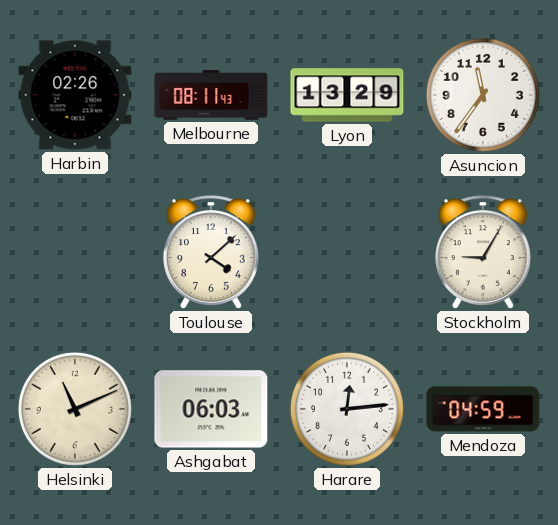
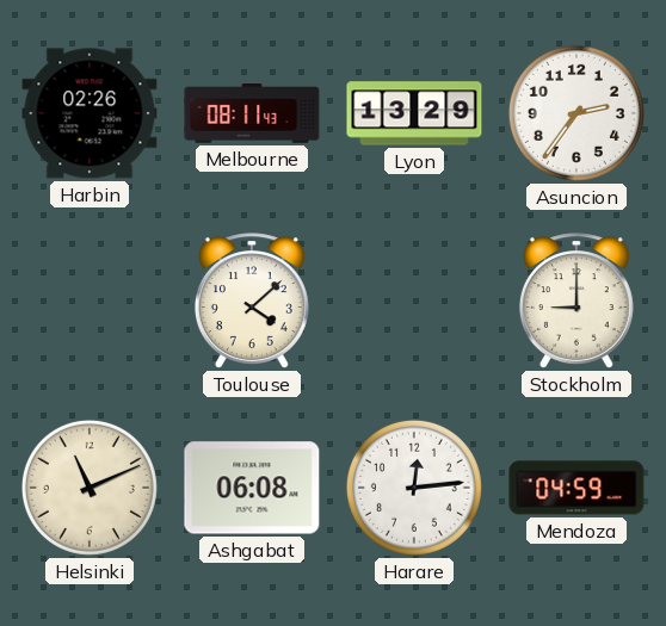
Asuncion: 11:36 -> 2:36
Stockholm: 9:05 -> 9:00
Ashgabat: 06:03 -> 06:08
